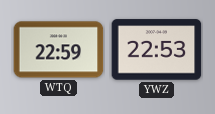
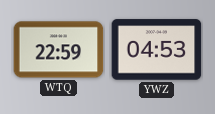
YWZ: 22:53 -> 04:53
